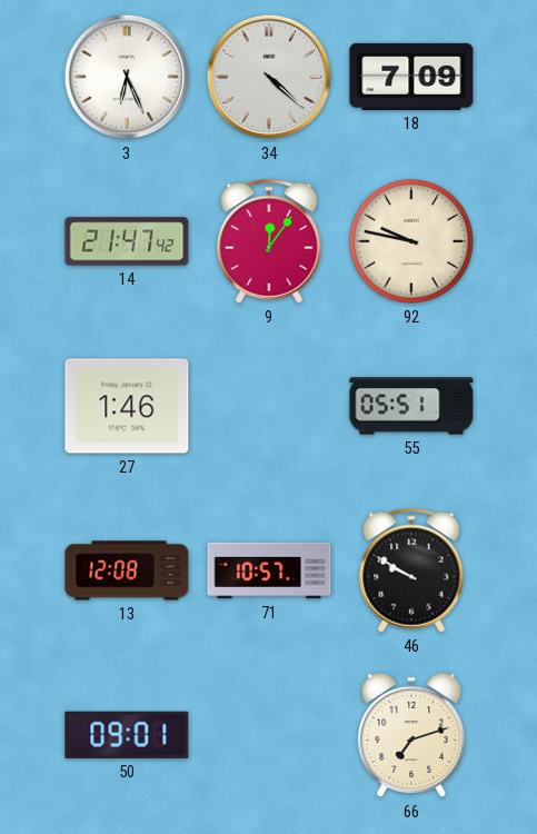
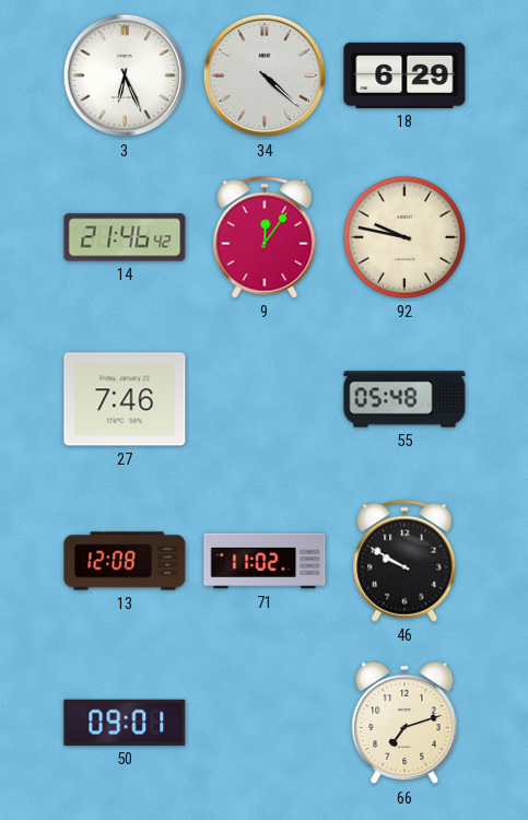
18: 7:09 -> 6:29
14: 21:47 -> 21:46
27: 1:46 -> 7:46
55: 05:51 -> 05:48
71: 10:57 -> 11:02
